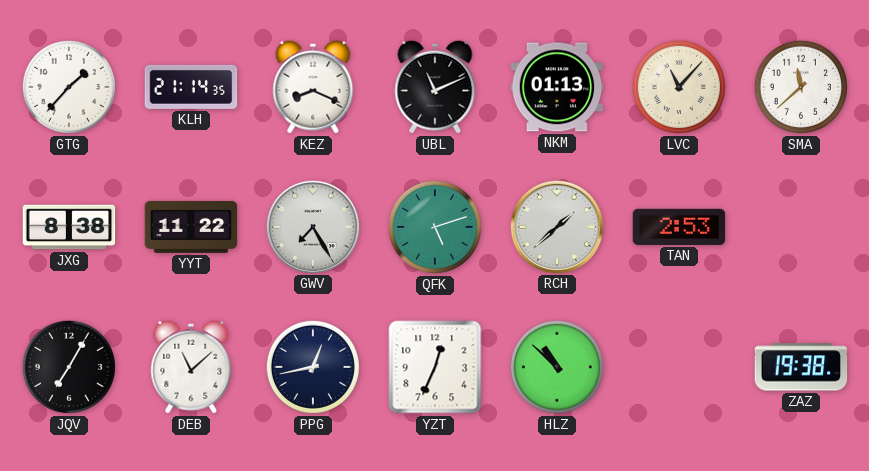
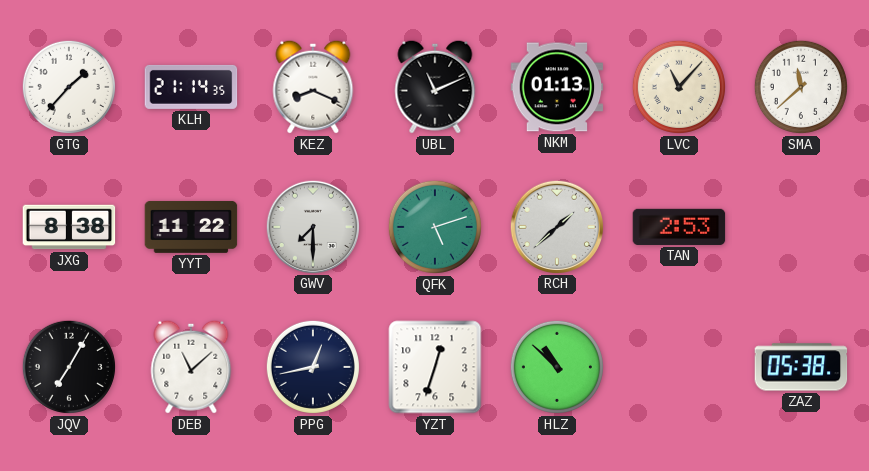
GWV: 7:25 -> 7:30
YZT: 12:34 -> 12:33
ZAZ: 19:38 -> 05:38
